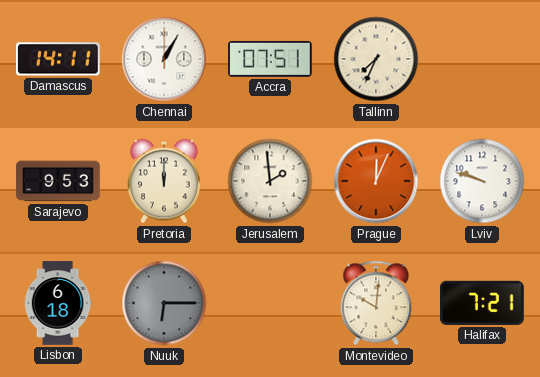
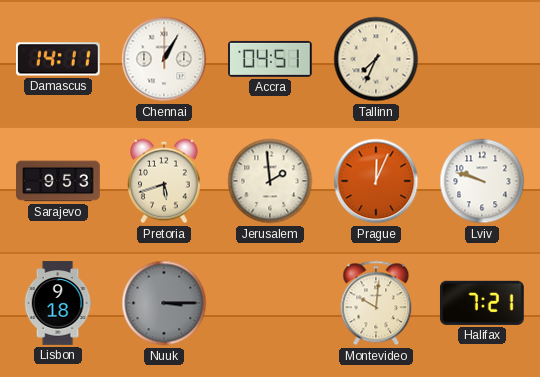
Accra: 07:51 -> 04:51
Pretoria: 12:00 -> 5:42
Lisbon: 6:18 -> 9:18
Nuuk: 6:15 -> 3:15
